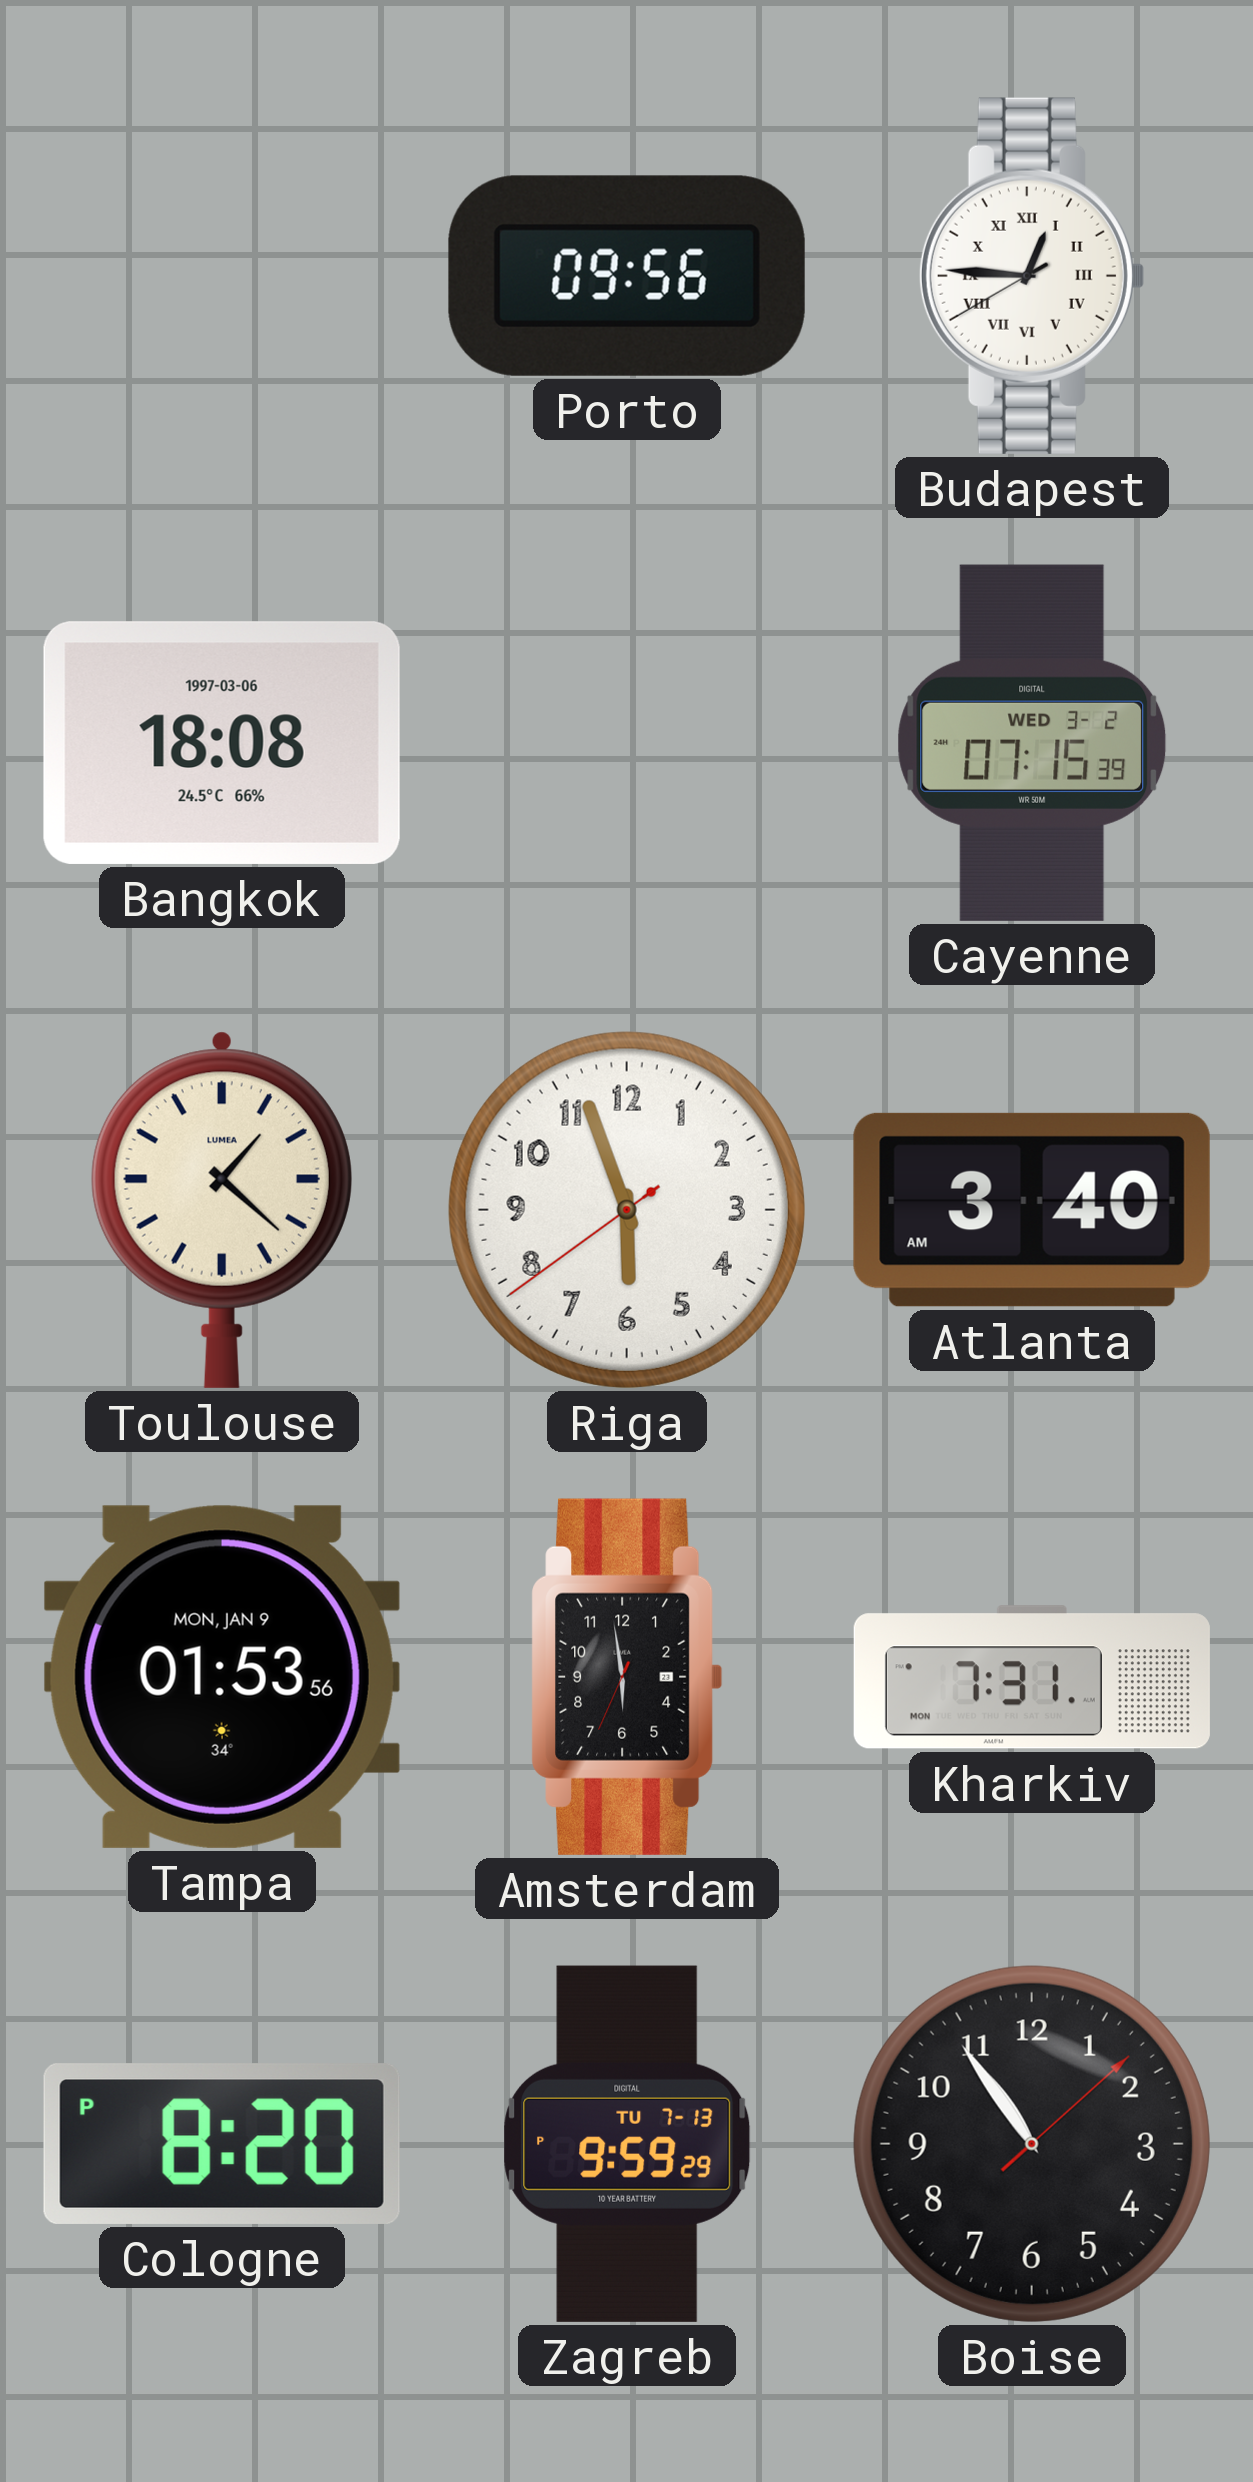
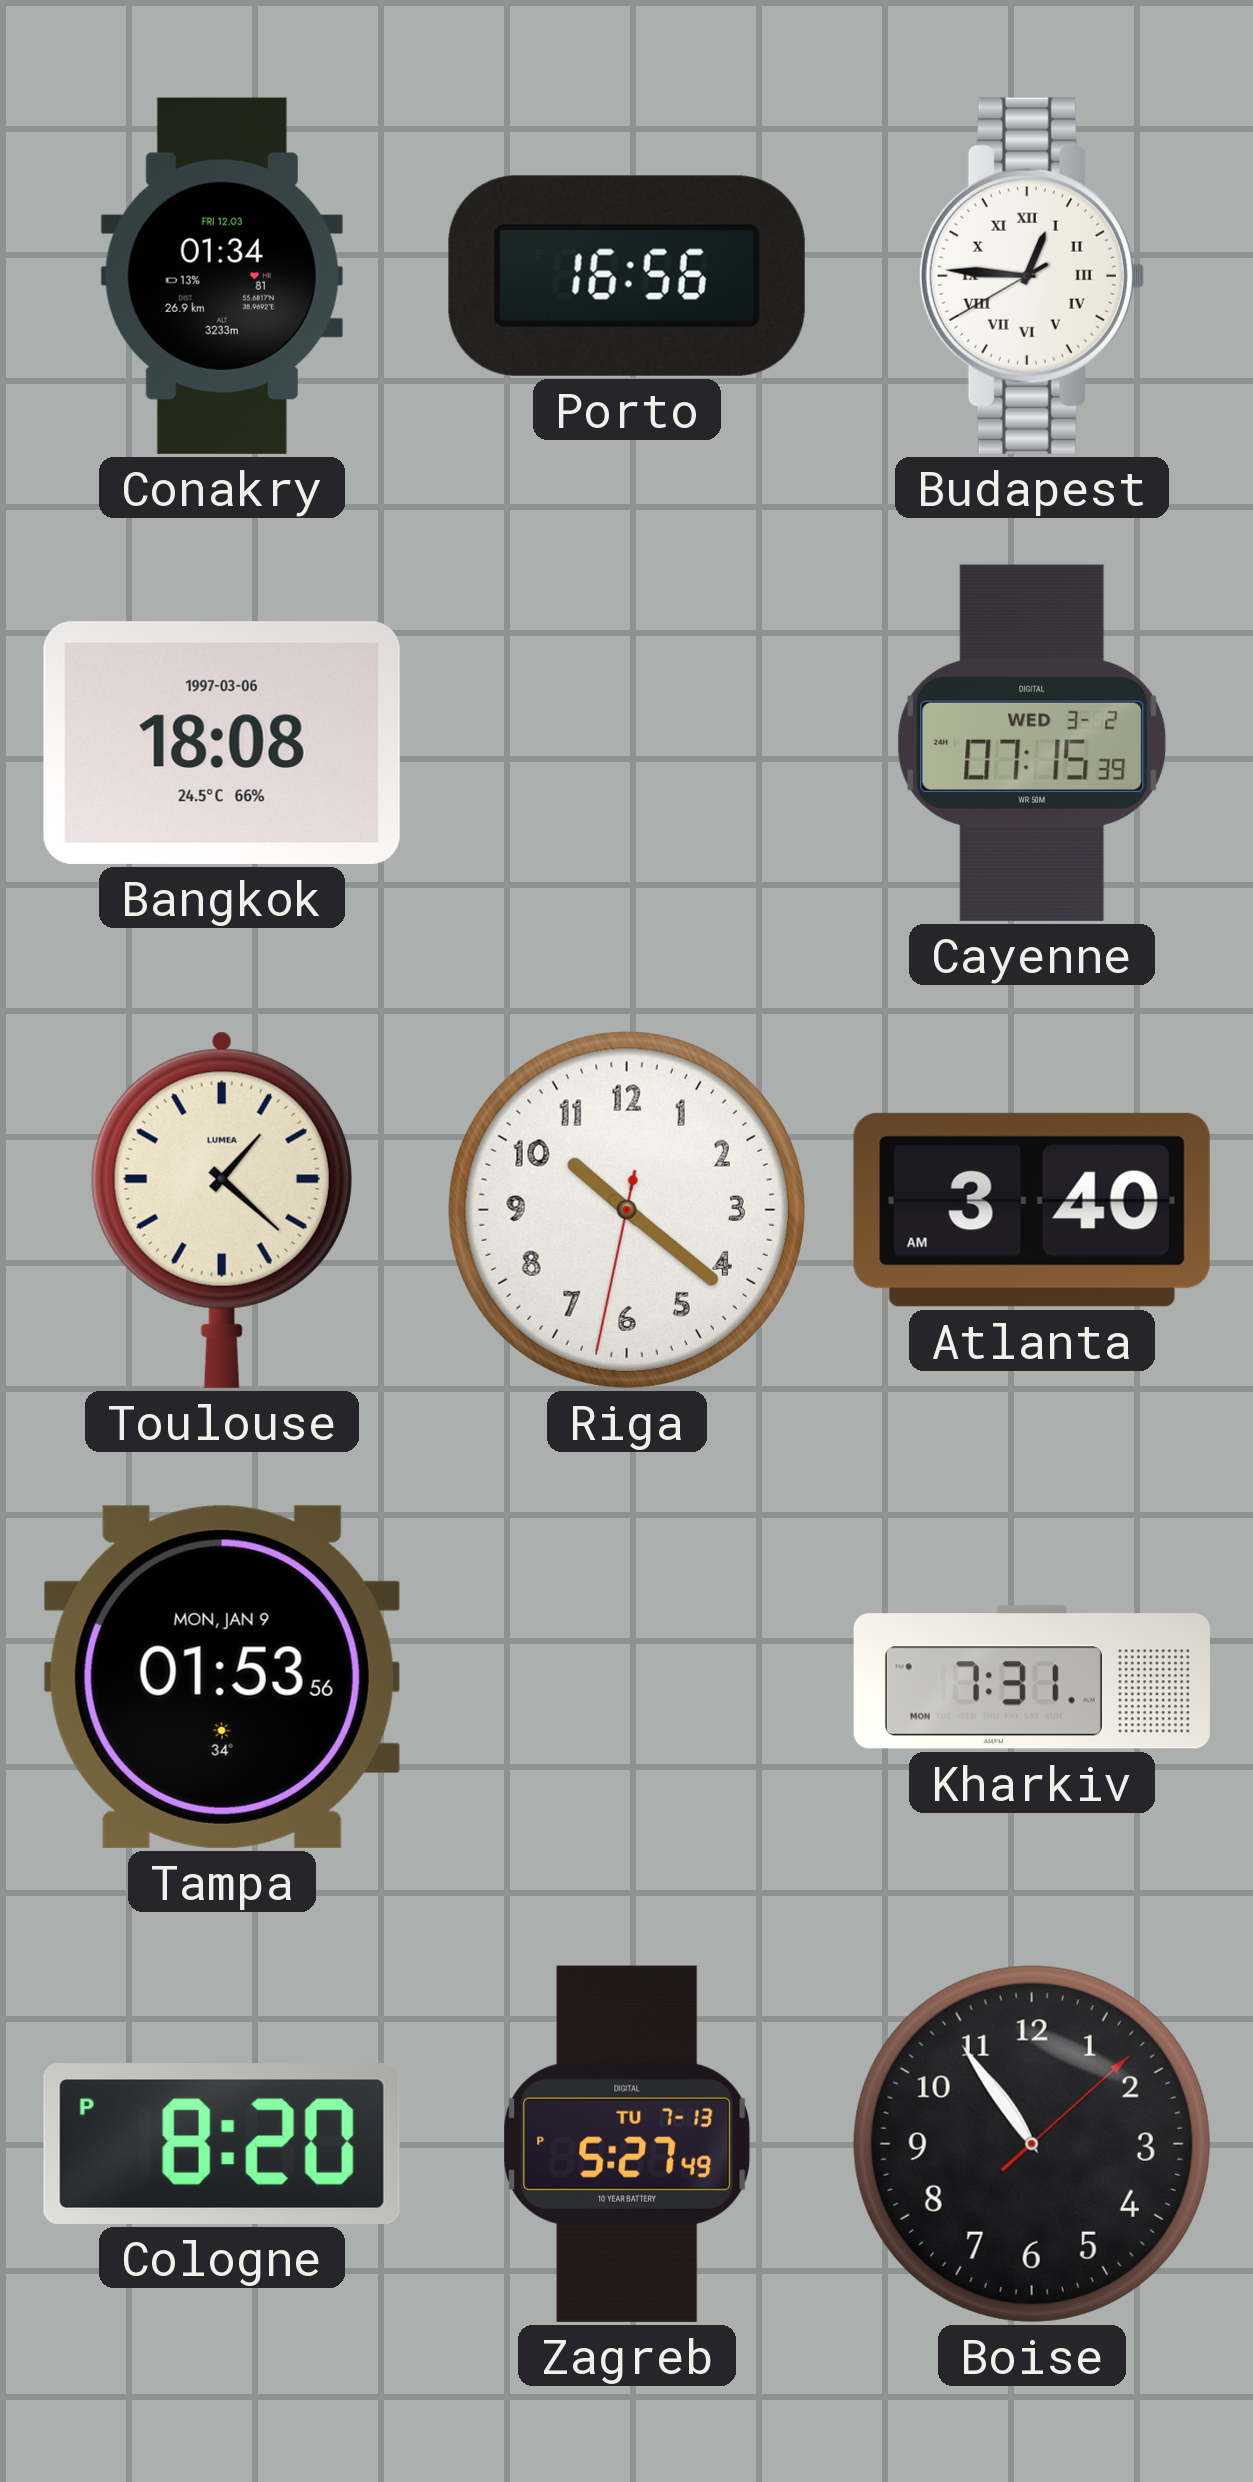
Conakry: none -> 01:34
Porto: 09:56 -> 16:56
Riga: 5:56 -> 10:21
Amsterdam: 5:58 -> none
Zagreb: 9:59 -> 5:27
